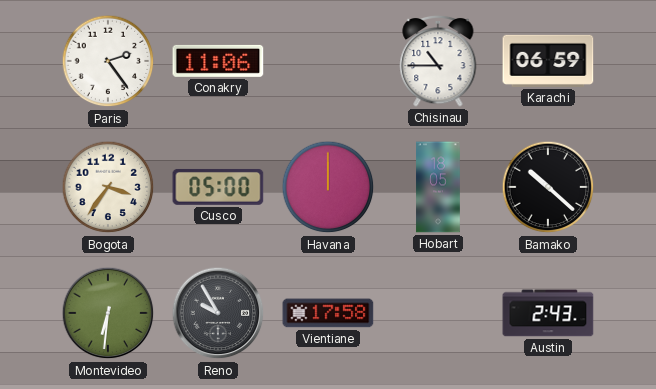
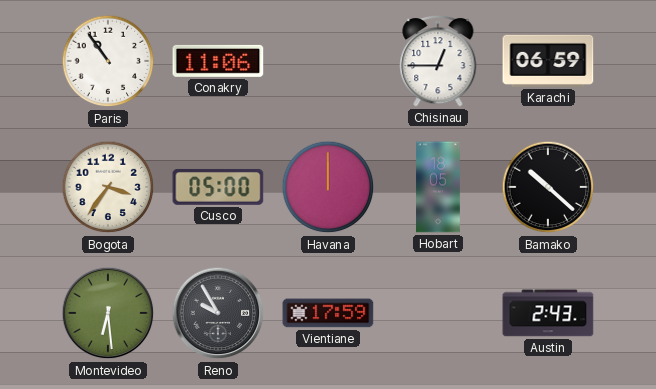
Paris: 2:24 -> 10:54
Chisinau: 10:45 -> 12:45
Montevideo: 6:31 -> 6:29
Vientiane: 17:58 -> 17:59
